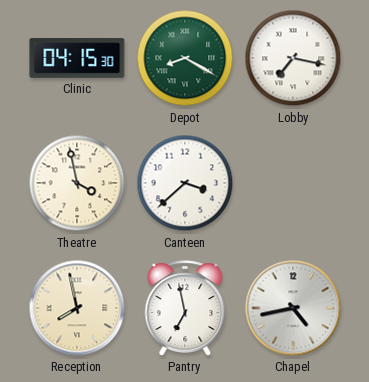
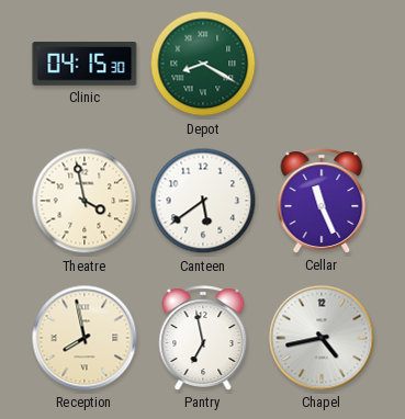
Lobby: 7:17 -> none
Canteen: 3:38 -> 5:39
Cellar: none -> 11:26
